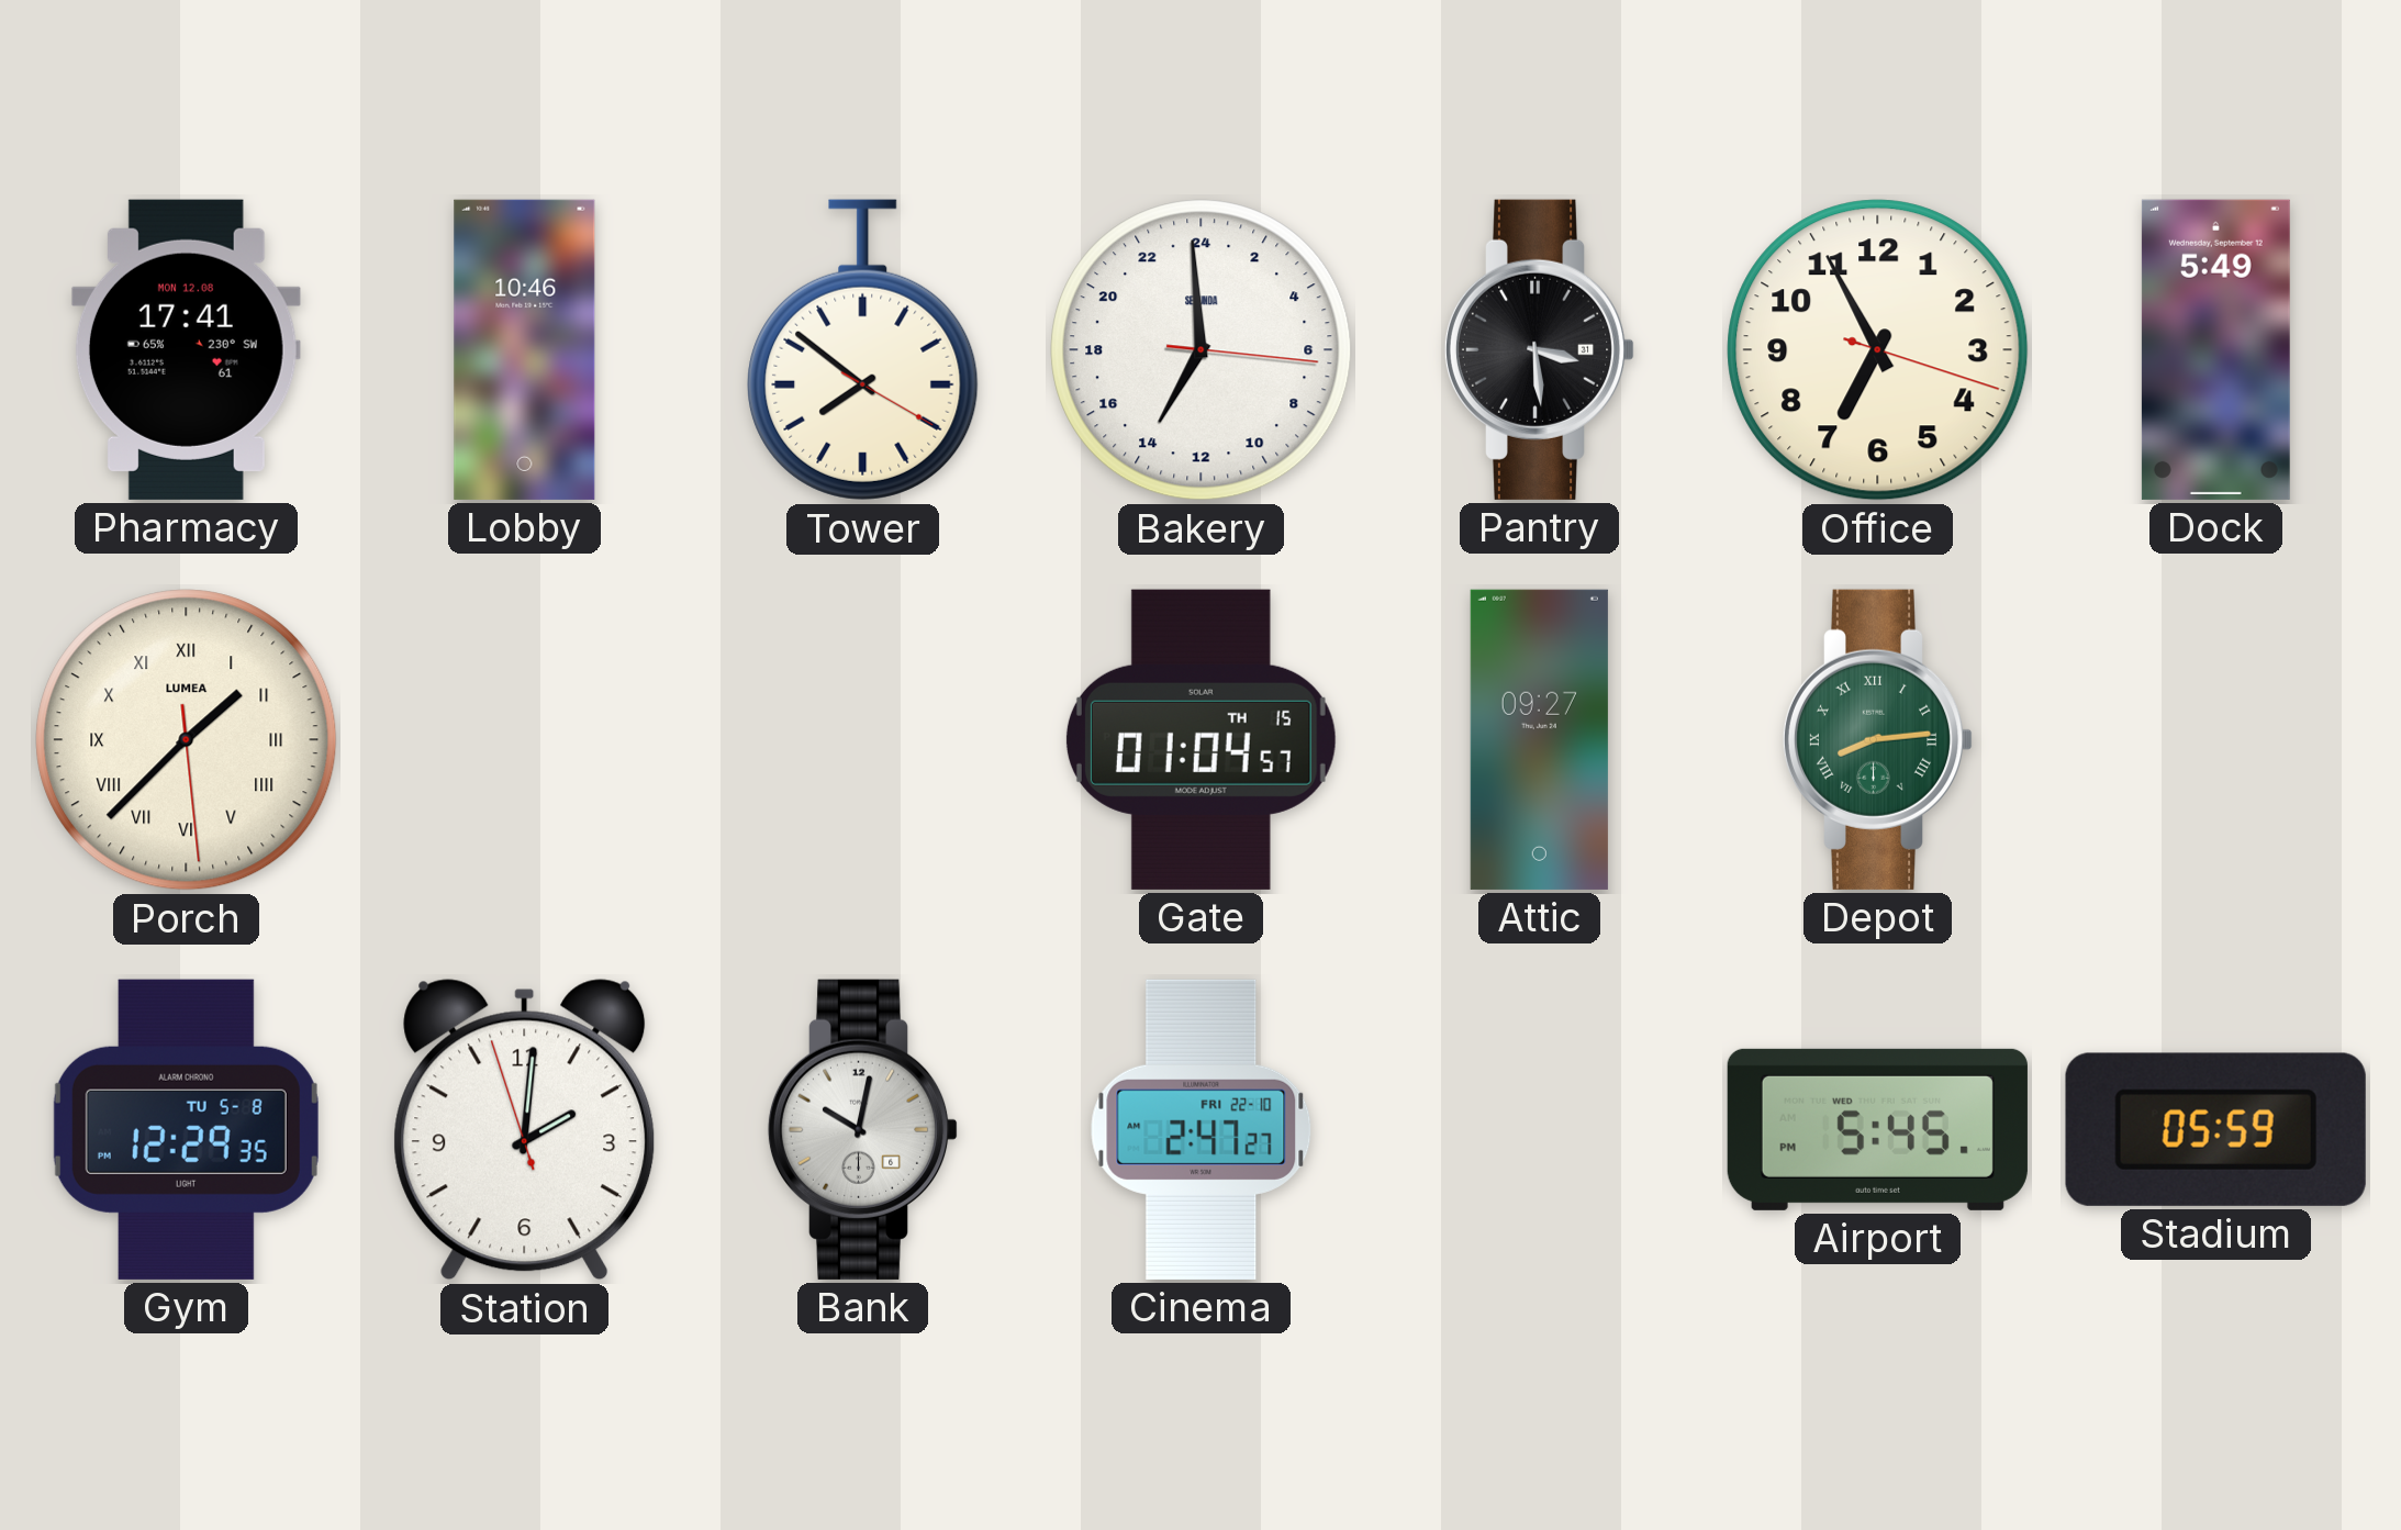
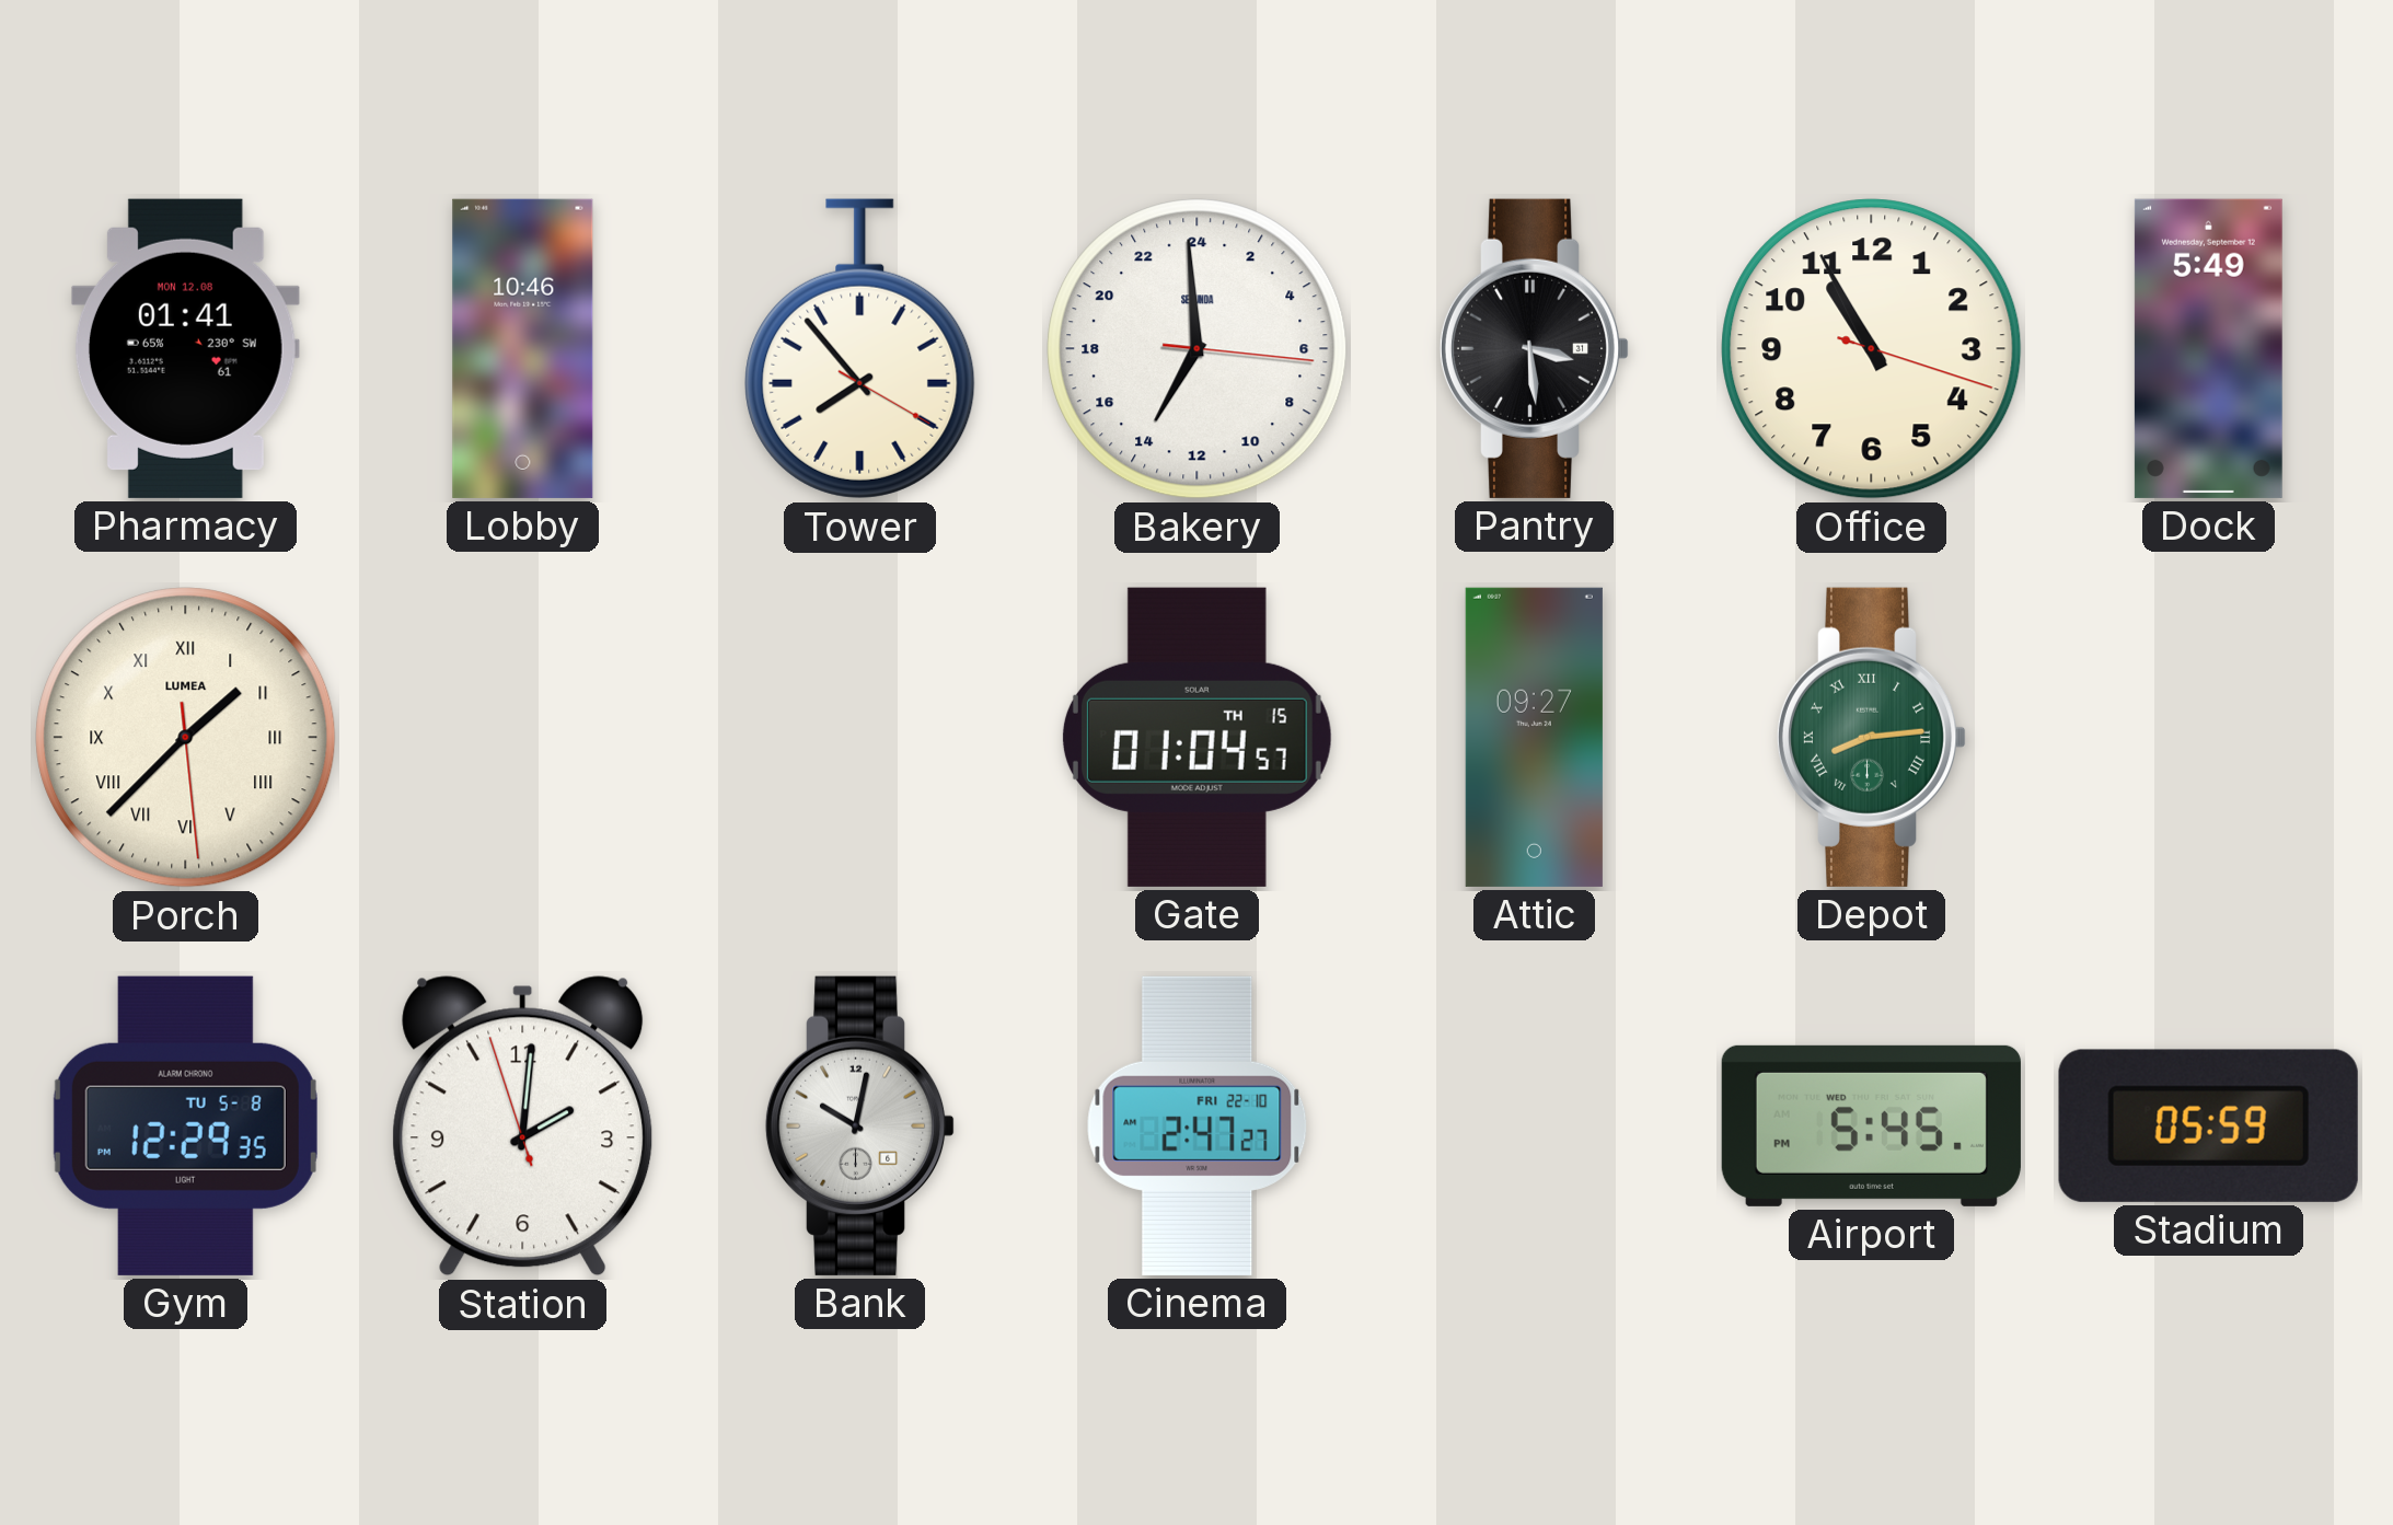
Pharmacy: 17:41 -> 01:41
Tower: 7:51 -> 7:53
Office: 6:55 -> 10:55
